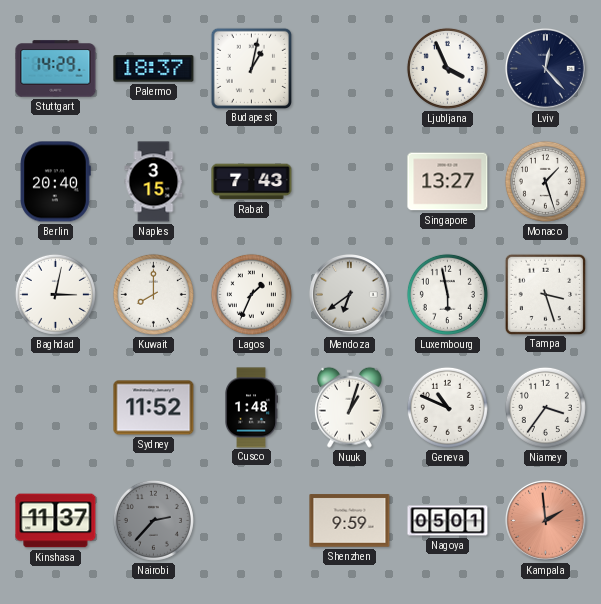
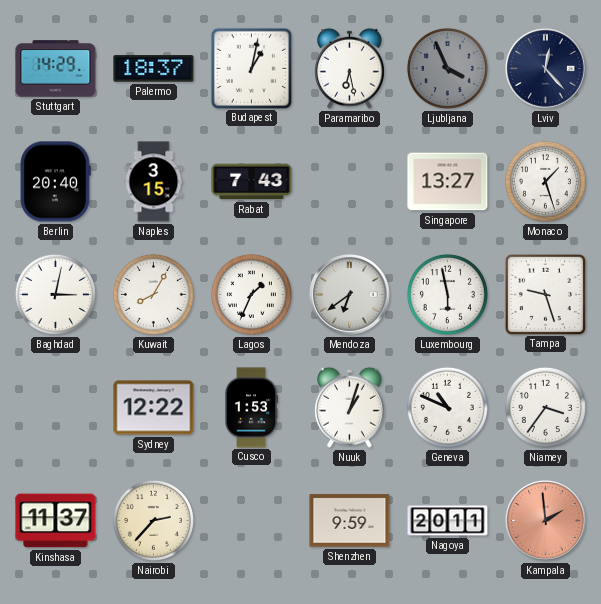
Paramaribo: none -> 6:28
Ljubljana dial: white -> grey
Kuwait: 8:00 -> 8:05
Tampa: 3:27 -> 9:27
Sydney: 11:52 -> 12:22
Cusco: 1:48 -> 1:53
Nairobi dial: grey -> cream
Nagoya: 05:01 -> 20:11
